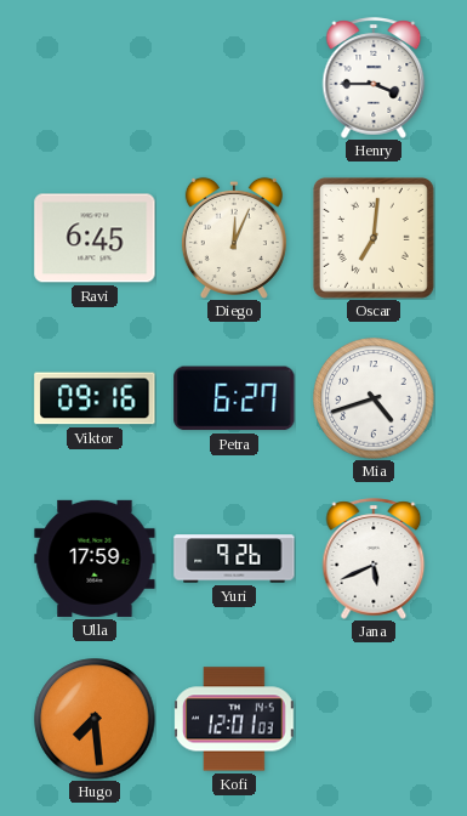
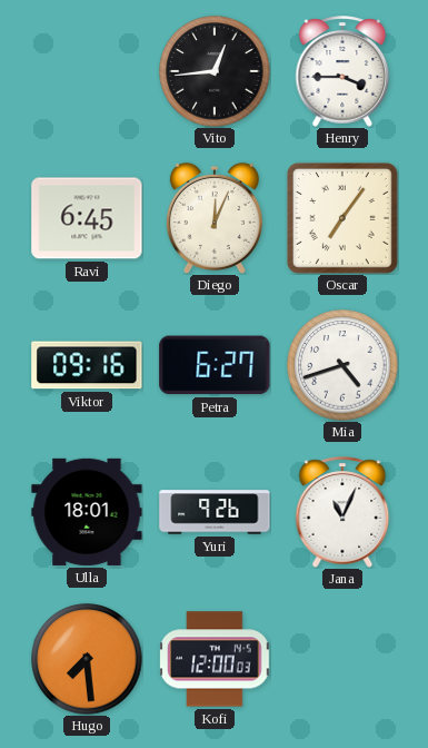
Vito: none -> 12:44
Oscar: 7:01 -> 7:06
Ulla: 17:59 -> 18:01
Jana: 5:41 -> 11:04
Kofi: 12:01 -> 12:00
